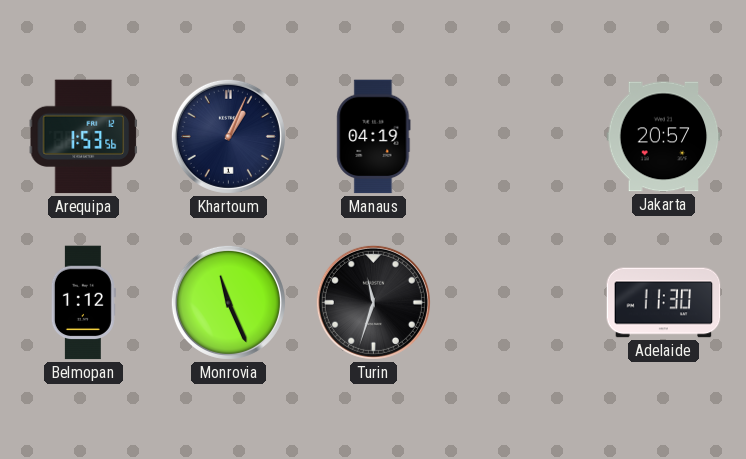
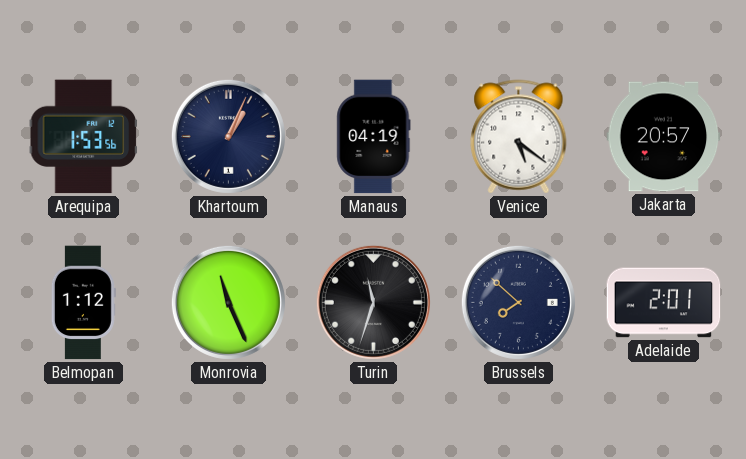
Venice: none -> 5:21
Brussels: none -> 7:52
Adelaide: 11:30 -> 2:01
